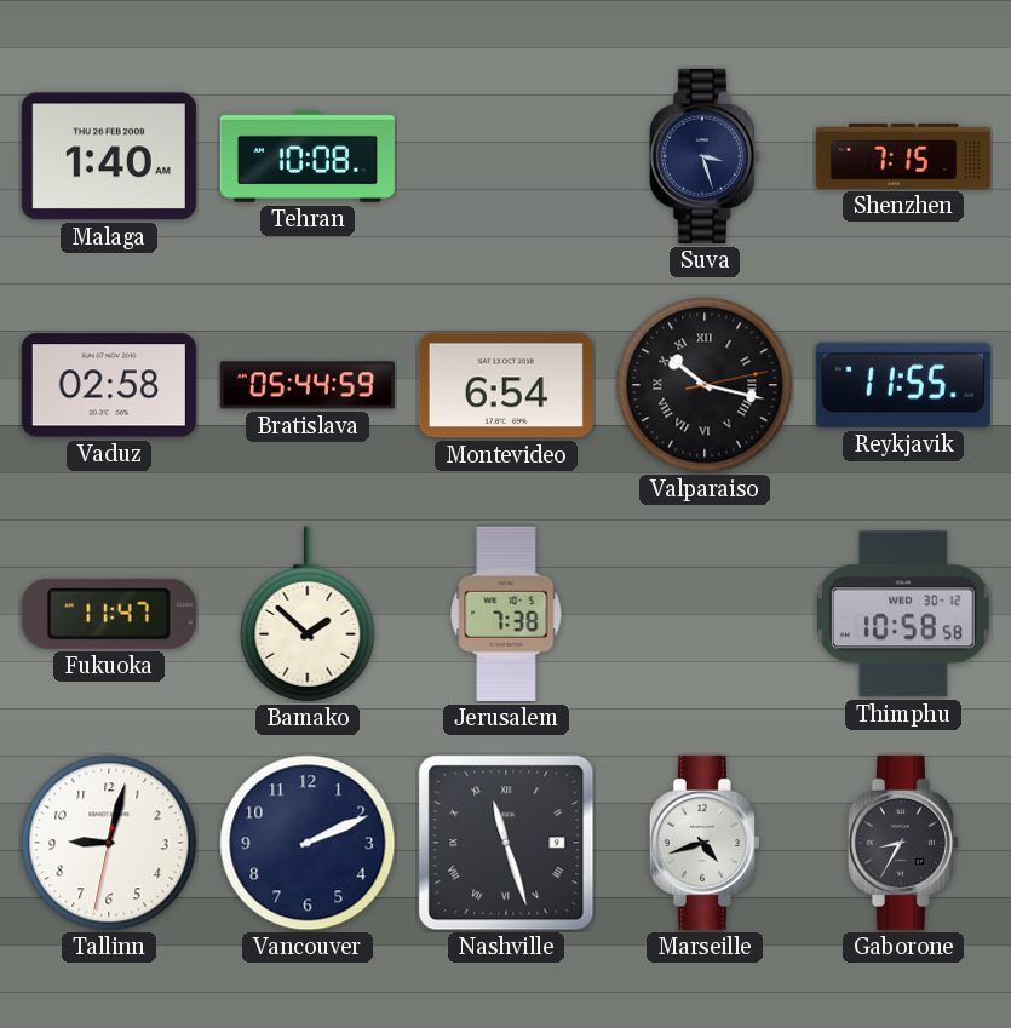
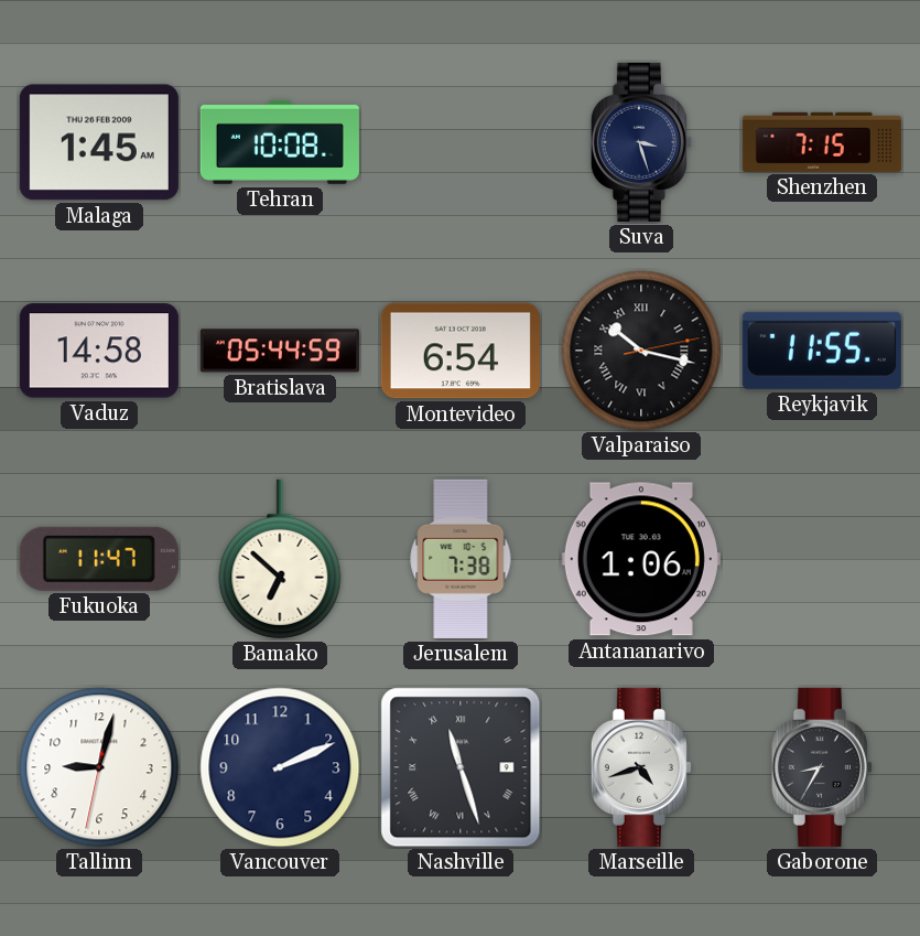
Malaga: 1:40 -> 1:45
Vaduz: 02:58 -> 14:58
Bamako: 1:52 -> 6:52
Antananarivo: none -> 1:06
Thimphu: 10:58 -> none
